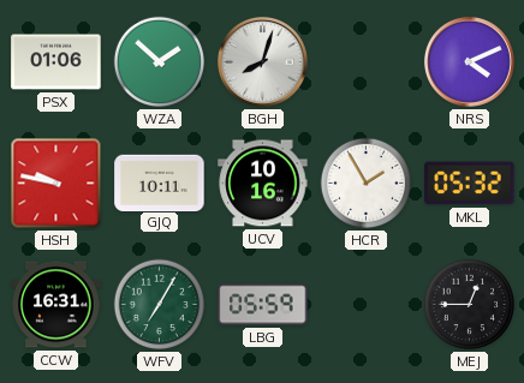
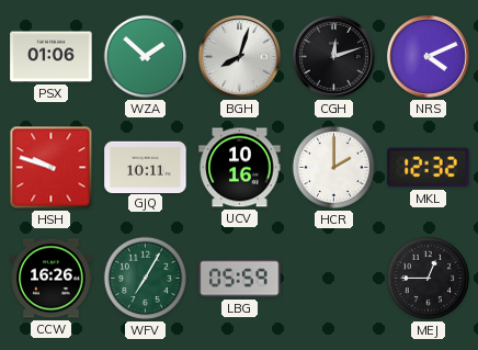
CGH: none -> 12:12
HSH: 9:47 -> 9:48
HCR: 1:55 -> 2:00
MKL: 05:32 -> 12:32
CCW: 16:31 -> 16:26
